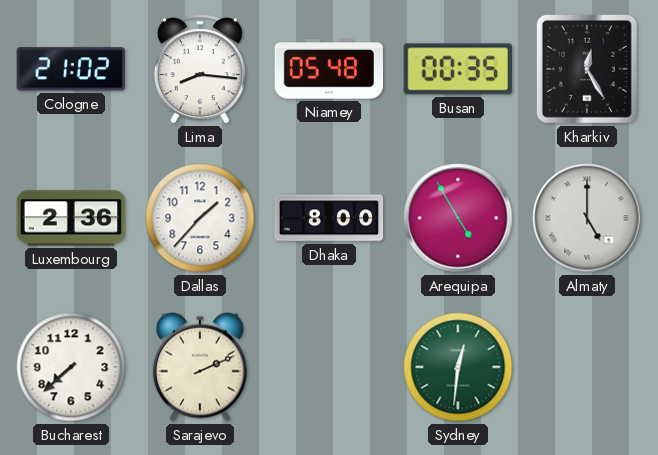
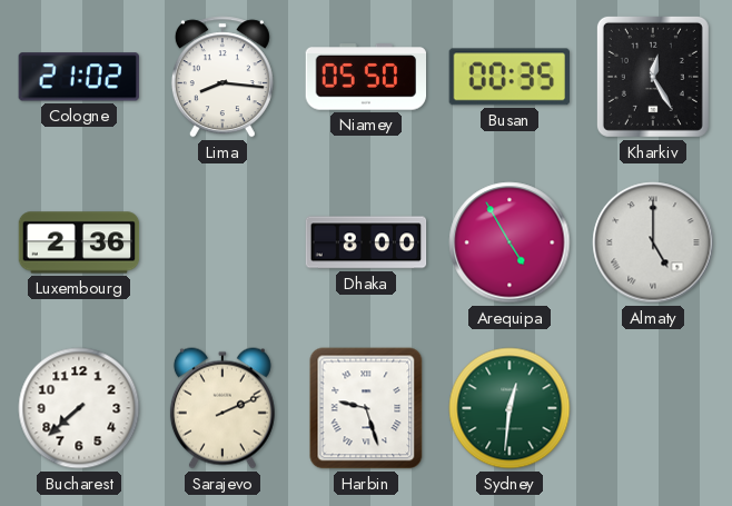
Niamey: 05:48 -> 05:50
Dallas: 1:37 -> none
Harbin: none -> 9:27
